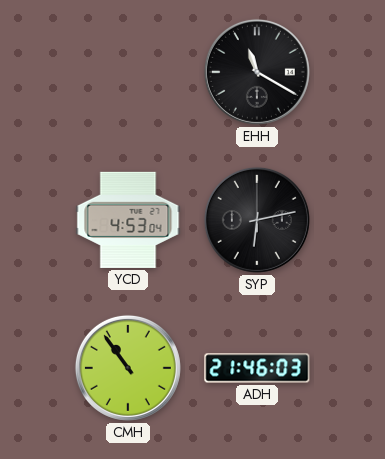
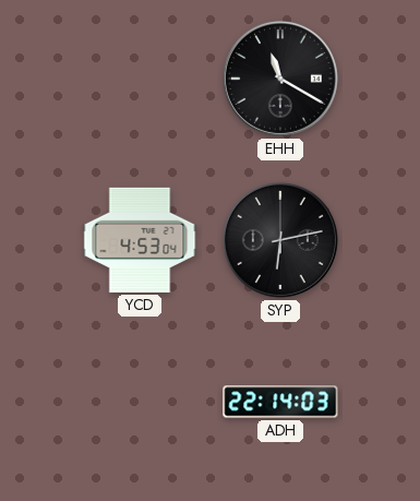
CMH: 10:54 -> none
ADH: 21:46 -> 22:14
